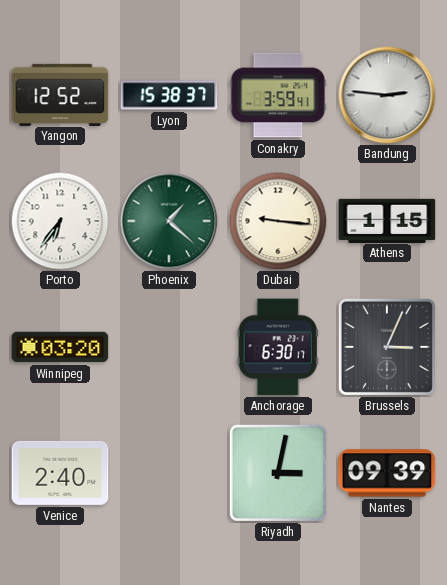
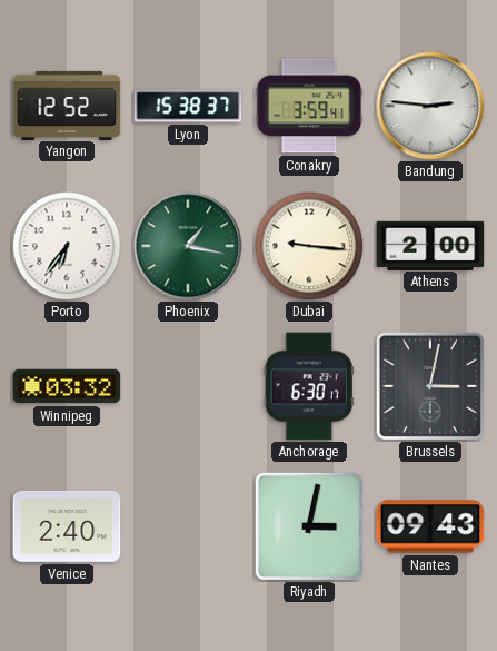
Phoenix: 1:22 -> 1:17
Athens: 1:15 -> 2:00
Winnipeg: 03:20 -> 03:32
Brussels: 3:04 -> 3:02
Nantes: 09:39 -> 09:43
